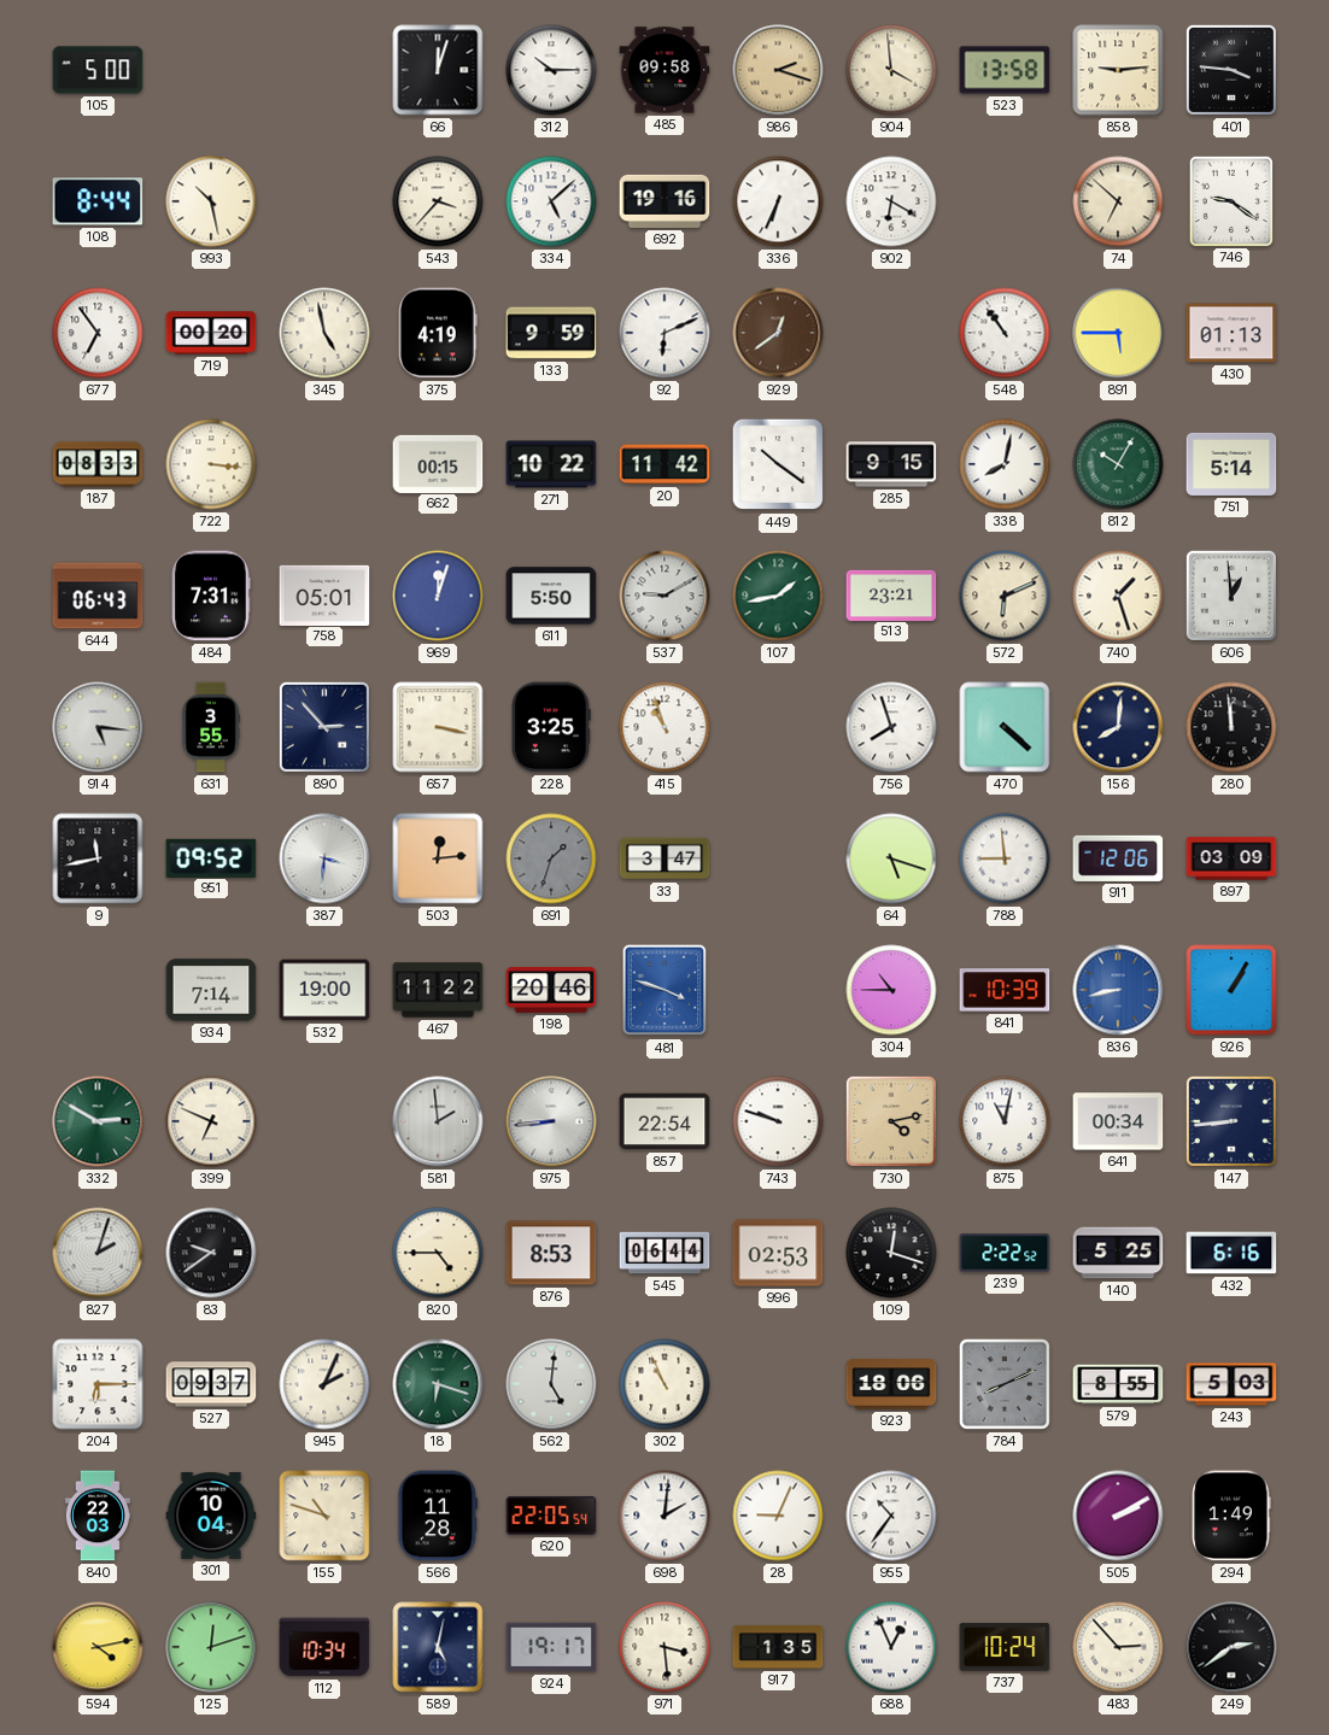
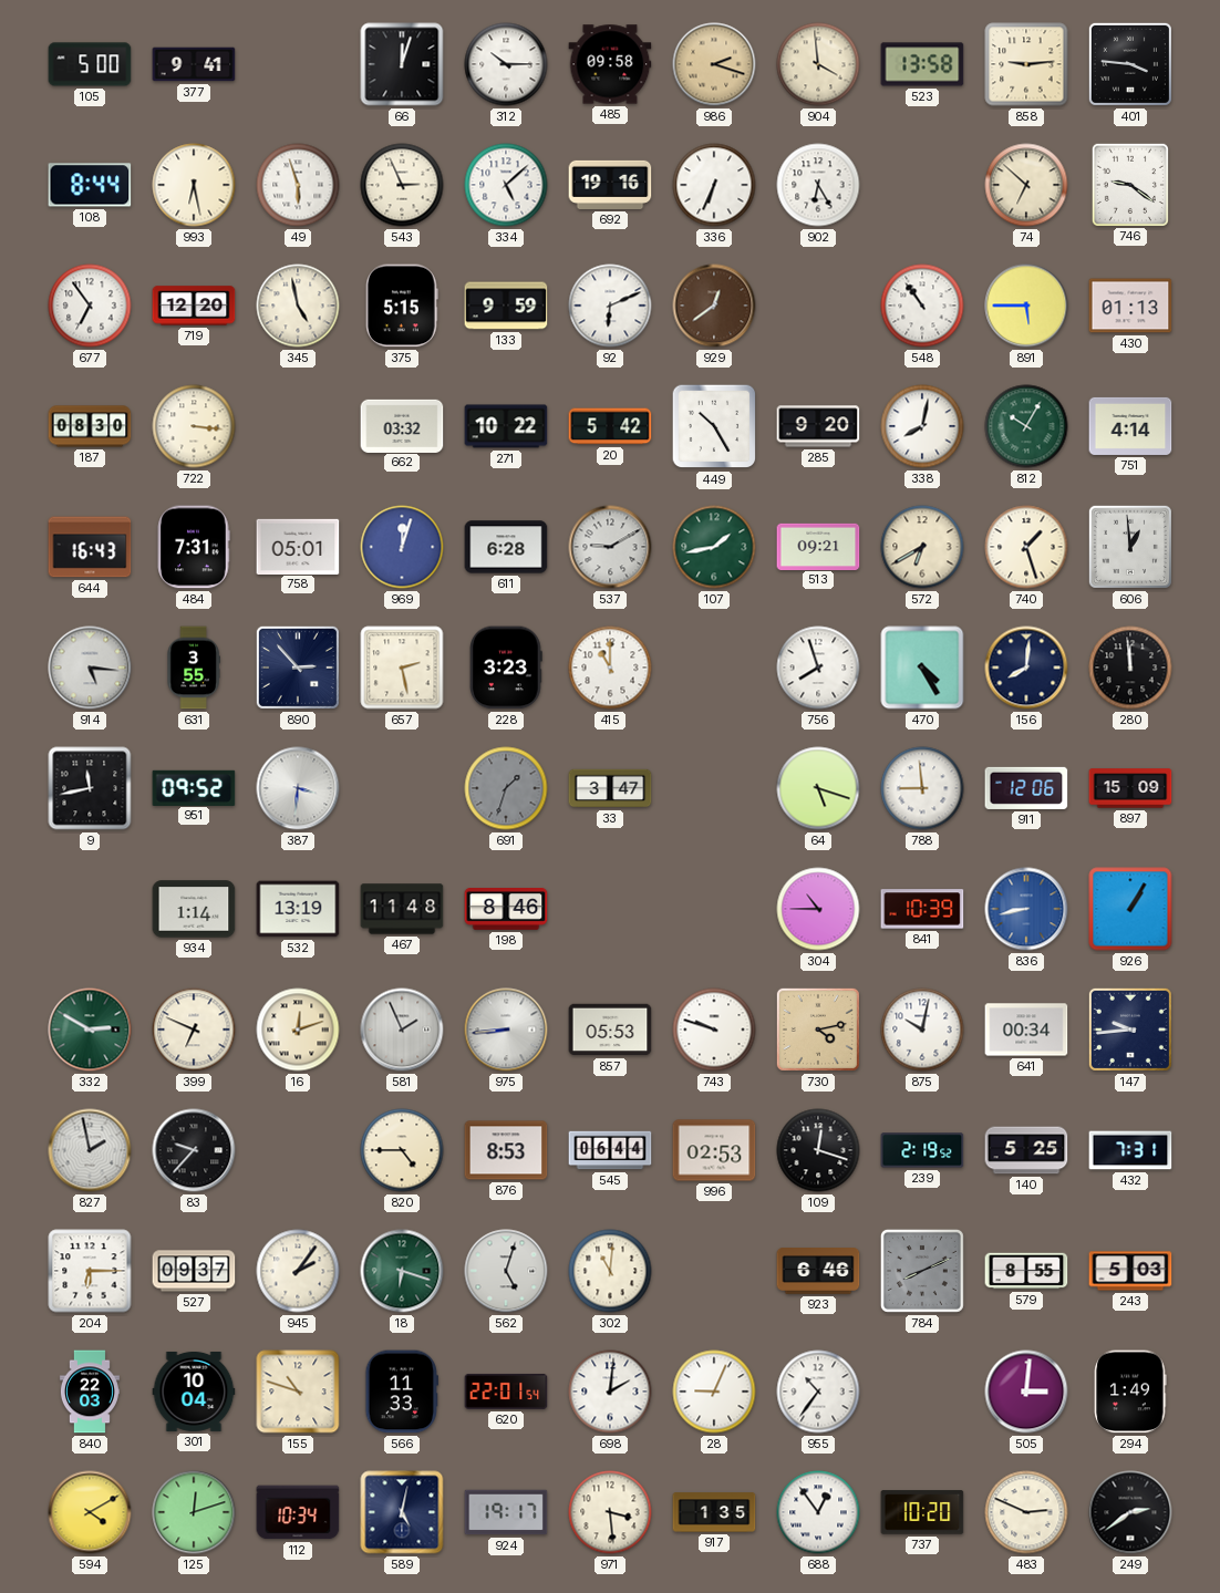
377: none -> 9:41
993: 10:28 -> 6:28
49: none -> 5:57
543: 3:37 -> 2:56
902: 6:20 -> 6:25
719: 00:20 -> 12:20
375: 4:19 -> 5:15
187: 08:33 -> 08:30
662: 00:15 -> 03:32
20: 11:42 -> 5:42
449: 10:21 -> 10:25
285: 9:15 -> 9:20
751: 5:14 -> 4:14
644: 06:43 -> 16:43
611: 5:50 -> 6:28
513: 23:21 -> 09:21
572: 6:11 -> 6:40
657: 3:17 -> 2:28
228: 3:25 -> 3:23
415: 10:57 -> 11:00
470: 4:22 -> 4:25
503: 12:14 -> none
897: 03:09 -> 15:09
934: 7:14 -> 1:14
532: 19:00 -> 13:19
467: 11:22 -> 11:48
198: 20:46 -> 8:46
481: 3:48 -> none
16: none -> 12:12
581: 1:59 -> 1:56
857: 22:54 -> 05:53
875: 11:02 -> 10:02
147: 8:44 -> 9:44
827: 2:03 -> 1:58
83: 9:39 -> 9:37
239: 2:22 -> 2:19
432: 6:16 -> 7:31
945: 2:04 -> 2:06
562: 5:01 -> 5:03
302: 10:56 -> 11:01
923: 18:06 -> 6:46
566: 11:28 -> 11:33
620: 22:05 -> 22:01
505: 2:10 -> 3:01
594: 4:13 -> 4:10
688: 12:56 -> 12:54
737: 10:24 -> 10:20
483: 2:53 -> 2:49
